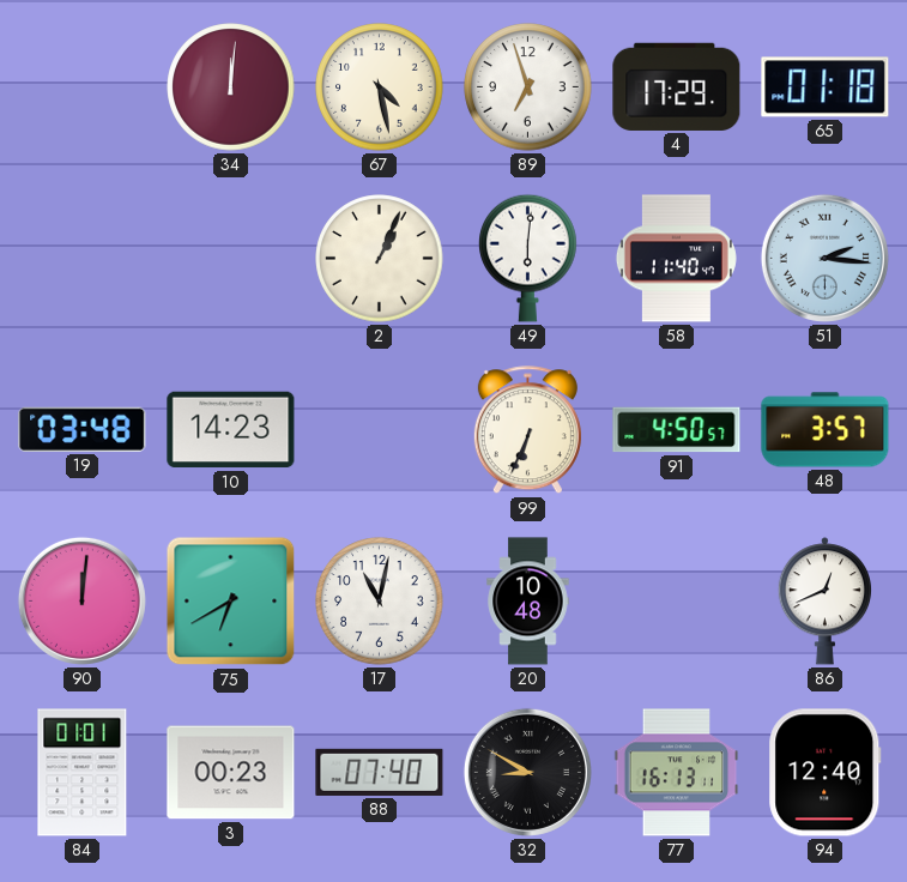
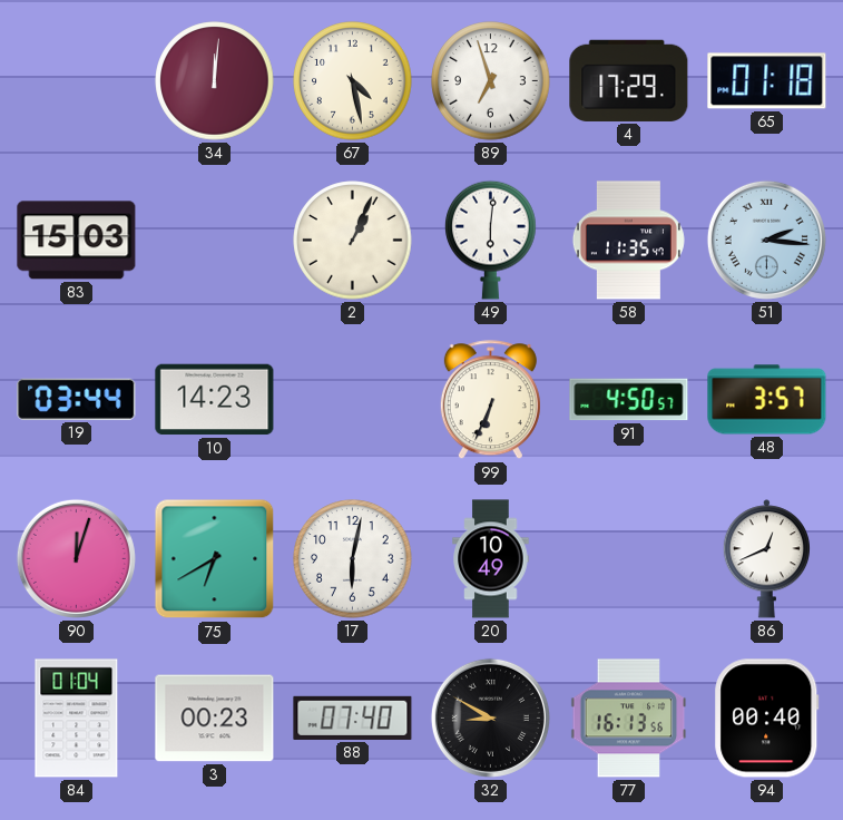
83: none -> 15:03
58: 11:40 -> 11:35
19: 03:48 -> 03:44
90: 12:01 -> 12:03
17: 11:02 -> 6:02
20: 10:48 -> 10:49
84: 01:01 -> 01:04
77: 16:13:11 -> 16:13:56
94: 12:40 -> 00:40
